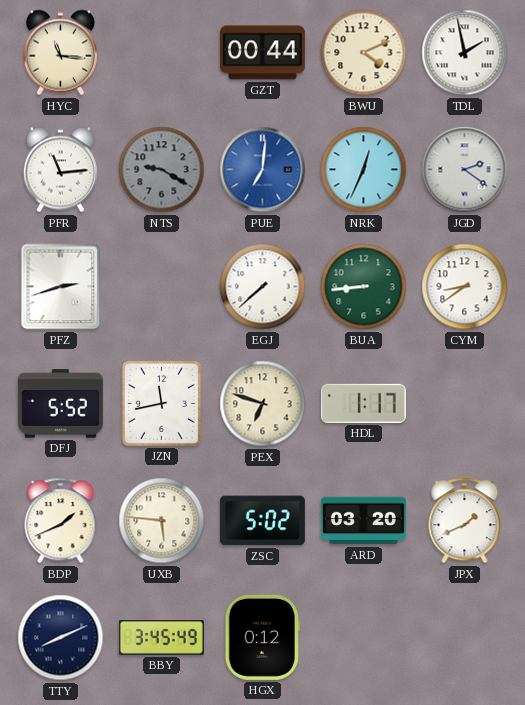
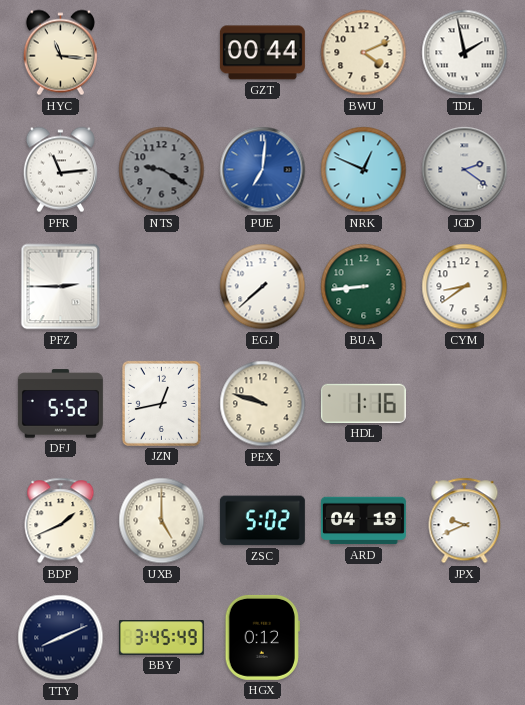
NRK: 12:34 -> 12:49
PFZ: 2:42 -> 2:45
JZN: 11:43 -> 12:43
PEX: 6:48 -> 9:48
HDL: 1:17 -> 1:16
UXB: 5:46 -> 5:00
ARD: 03:20 -> 04:19
JPX: 1:41 -> 9:41
